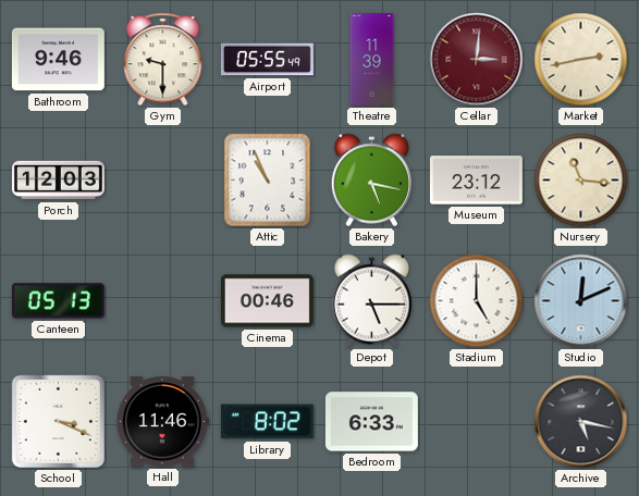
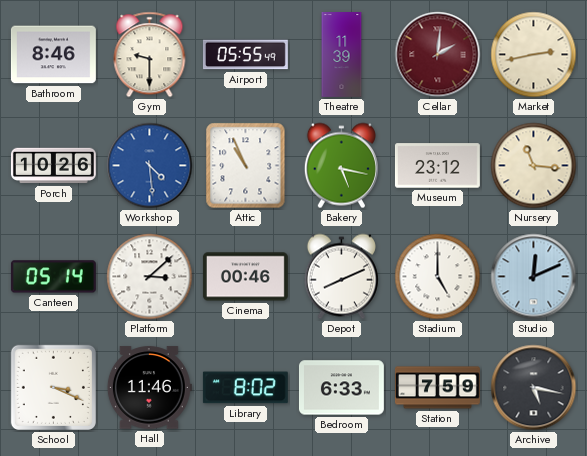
Bathroom: 9:46 -> 8:46
Cellar: 3:01 -> 2:01
Porch: 12:03 -> 10:26
Workshop: none -> 4:29
Canteen: 05:13 -> 05:14
Platform: none -> 3:08
Depot: 5:15 -> 8:11
Station: none -> 7:59
